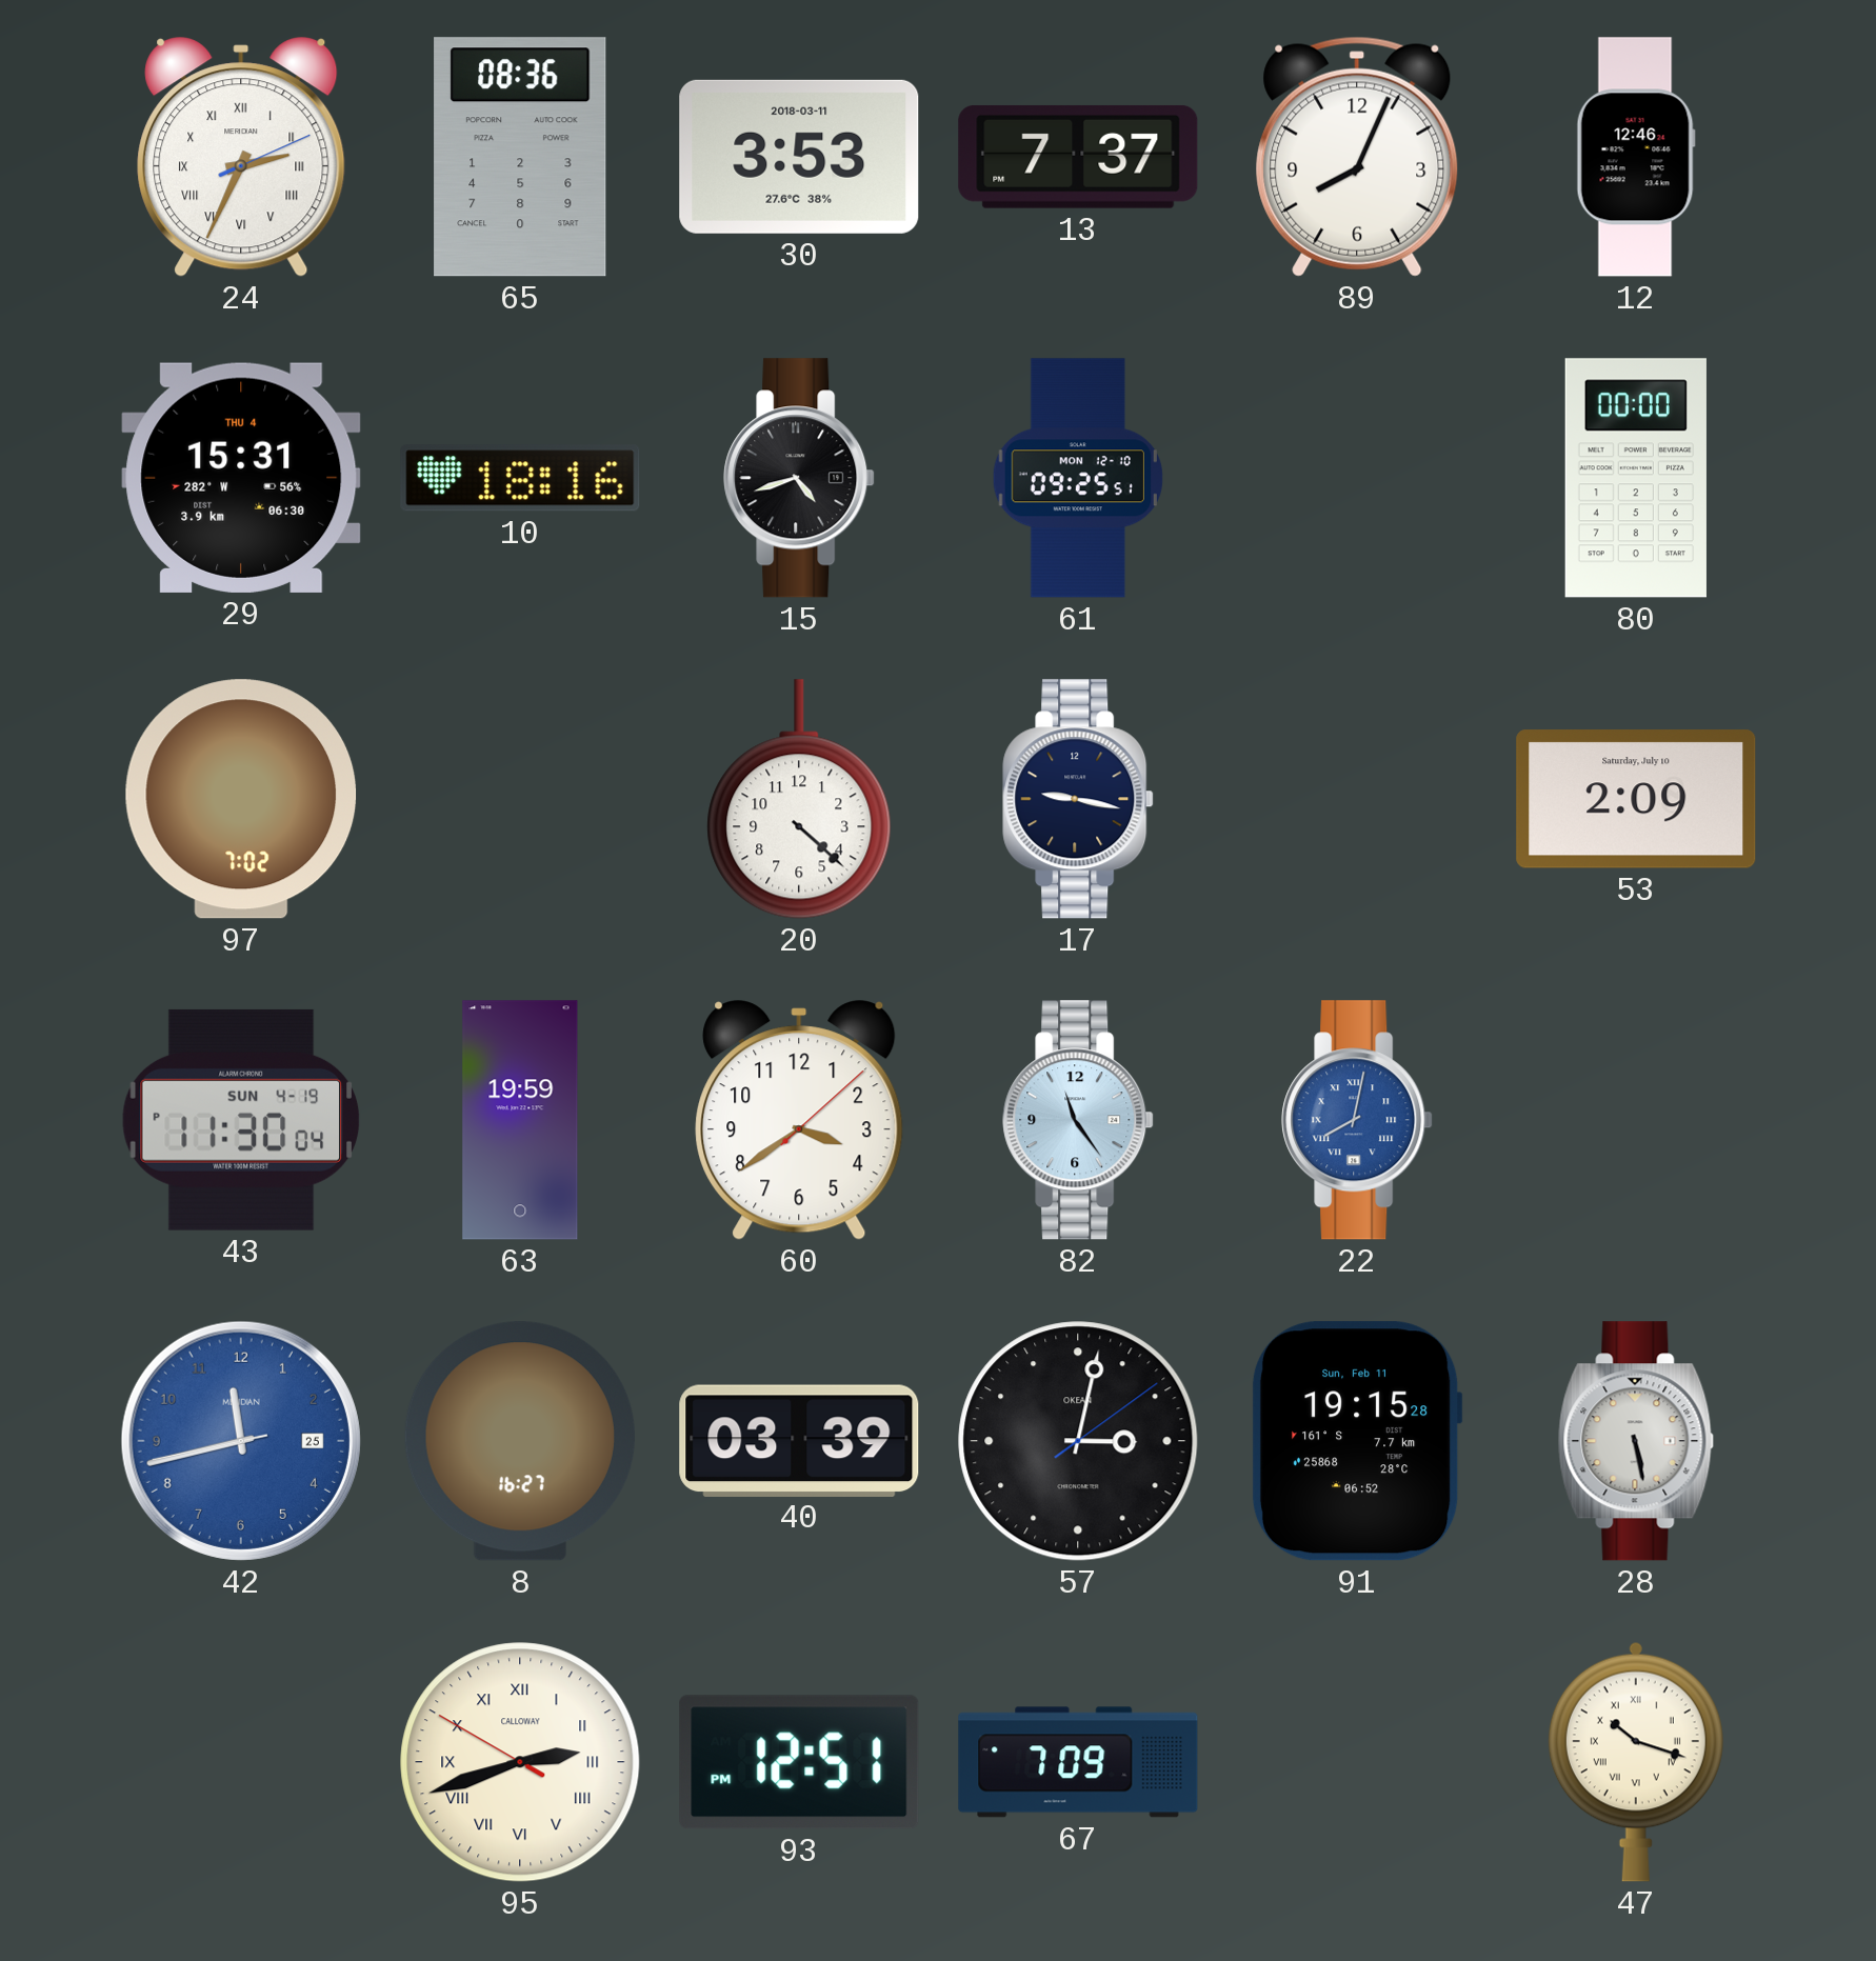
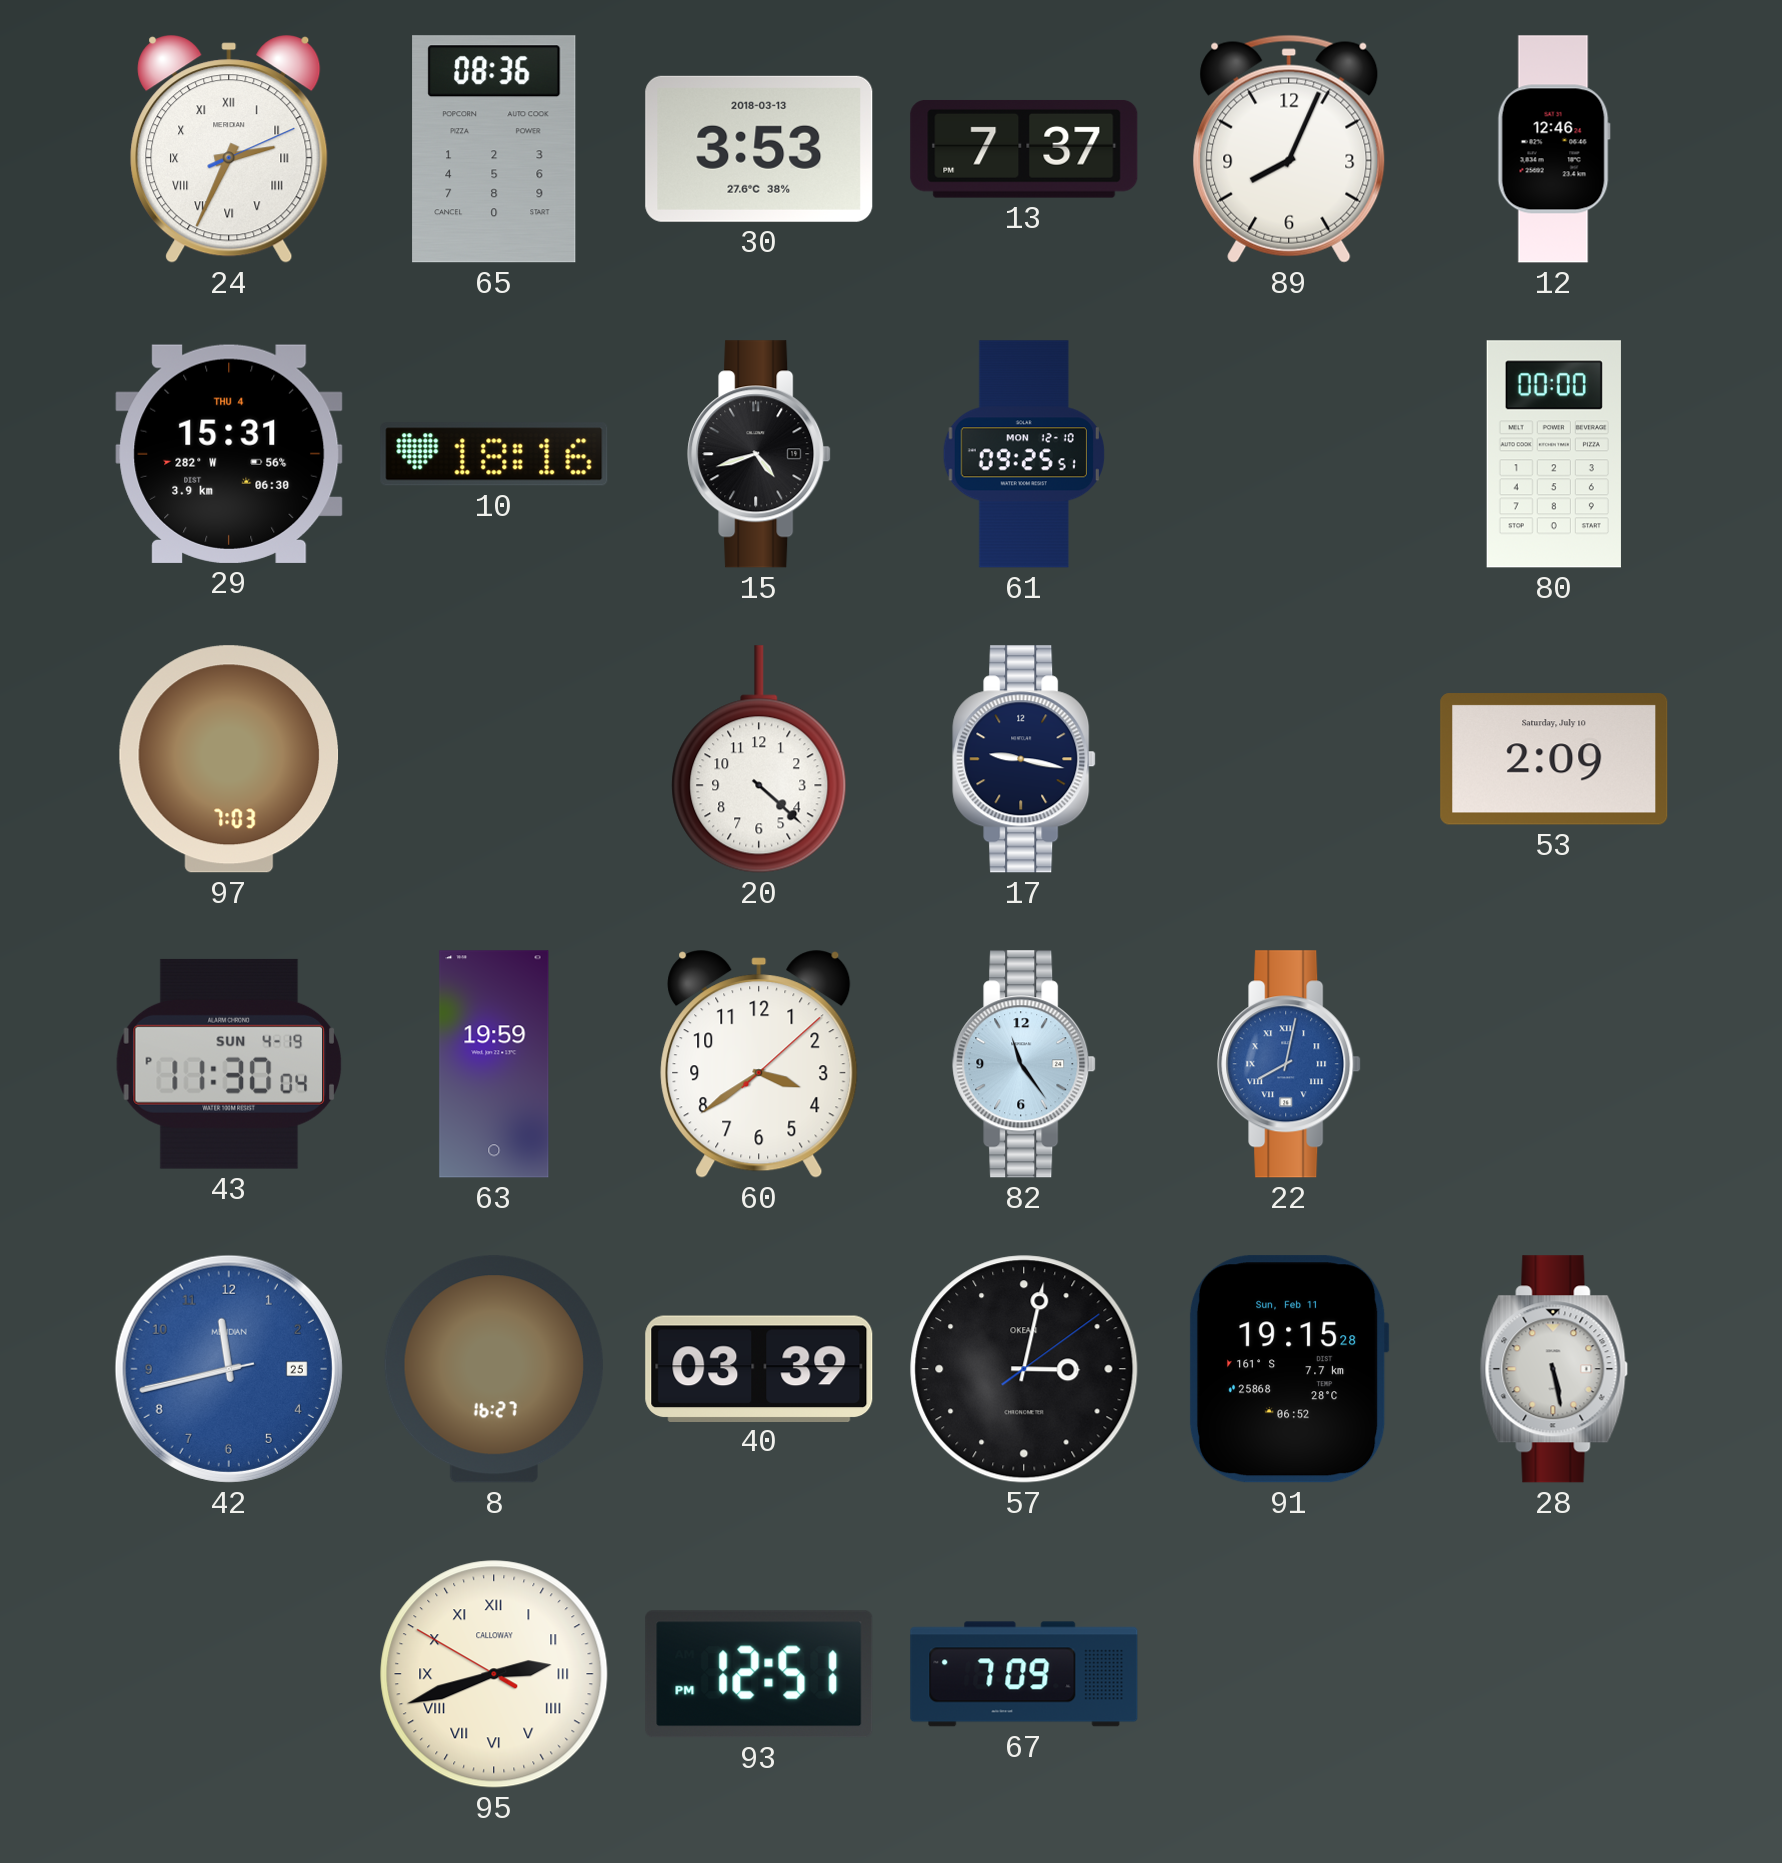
30 date: 2018-03-11 -> 2018-03-13
97: 7:02 -> 7:03
47: 10:18 -> none
